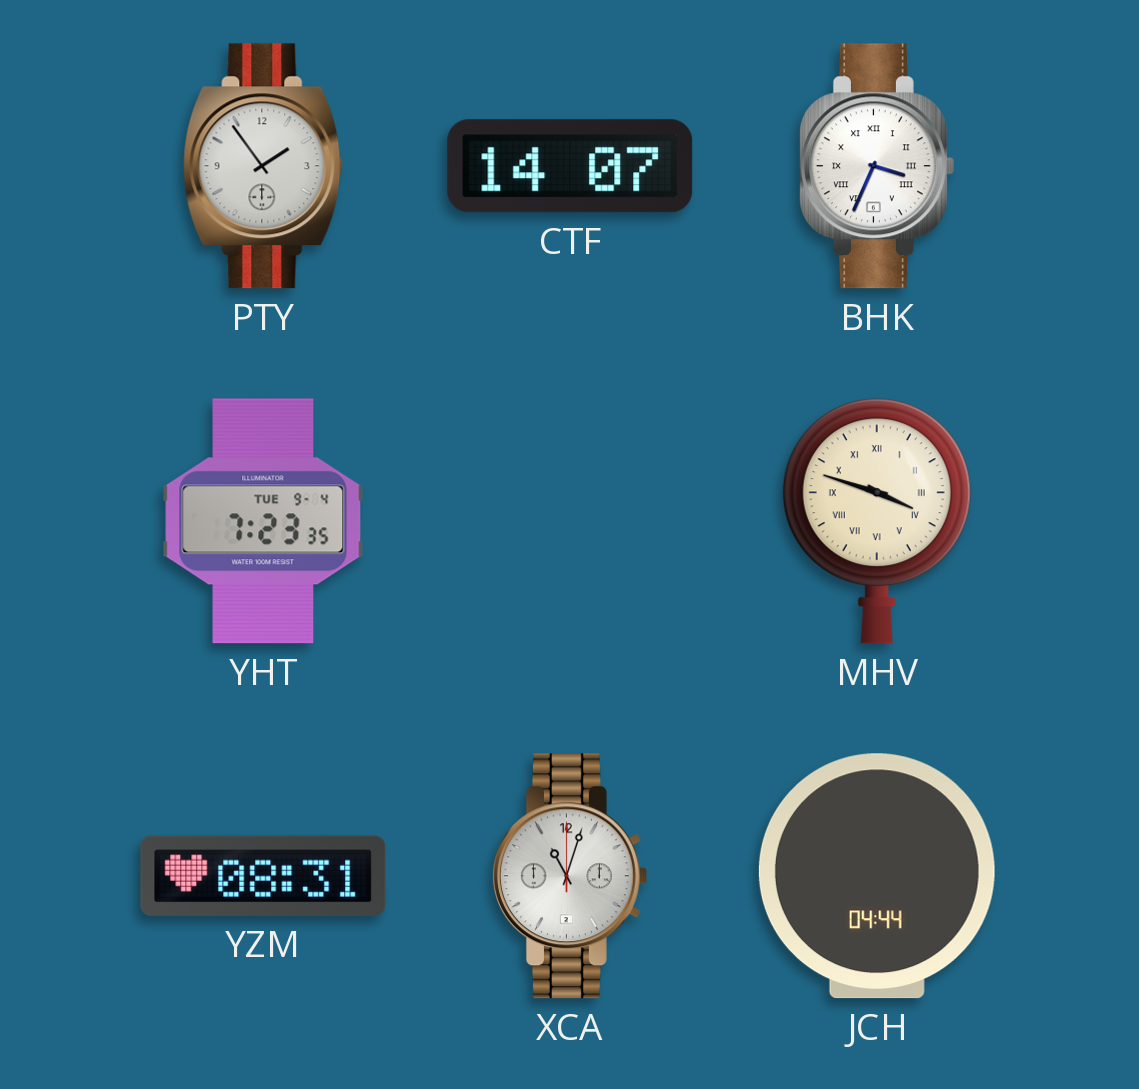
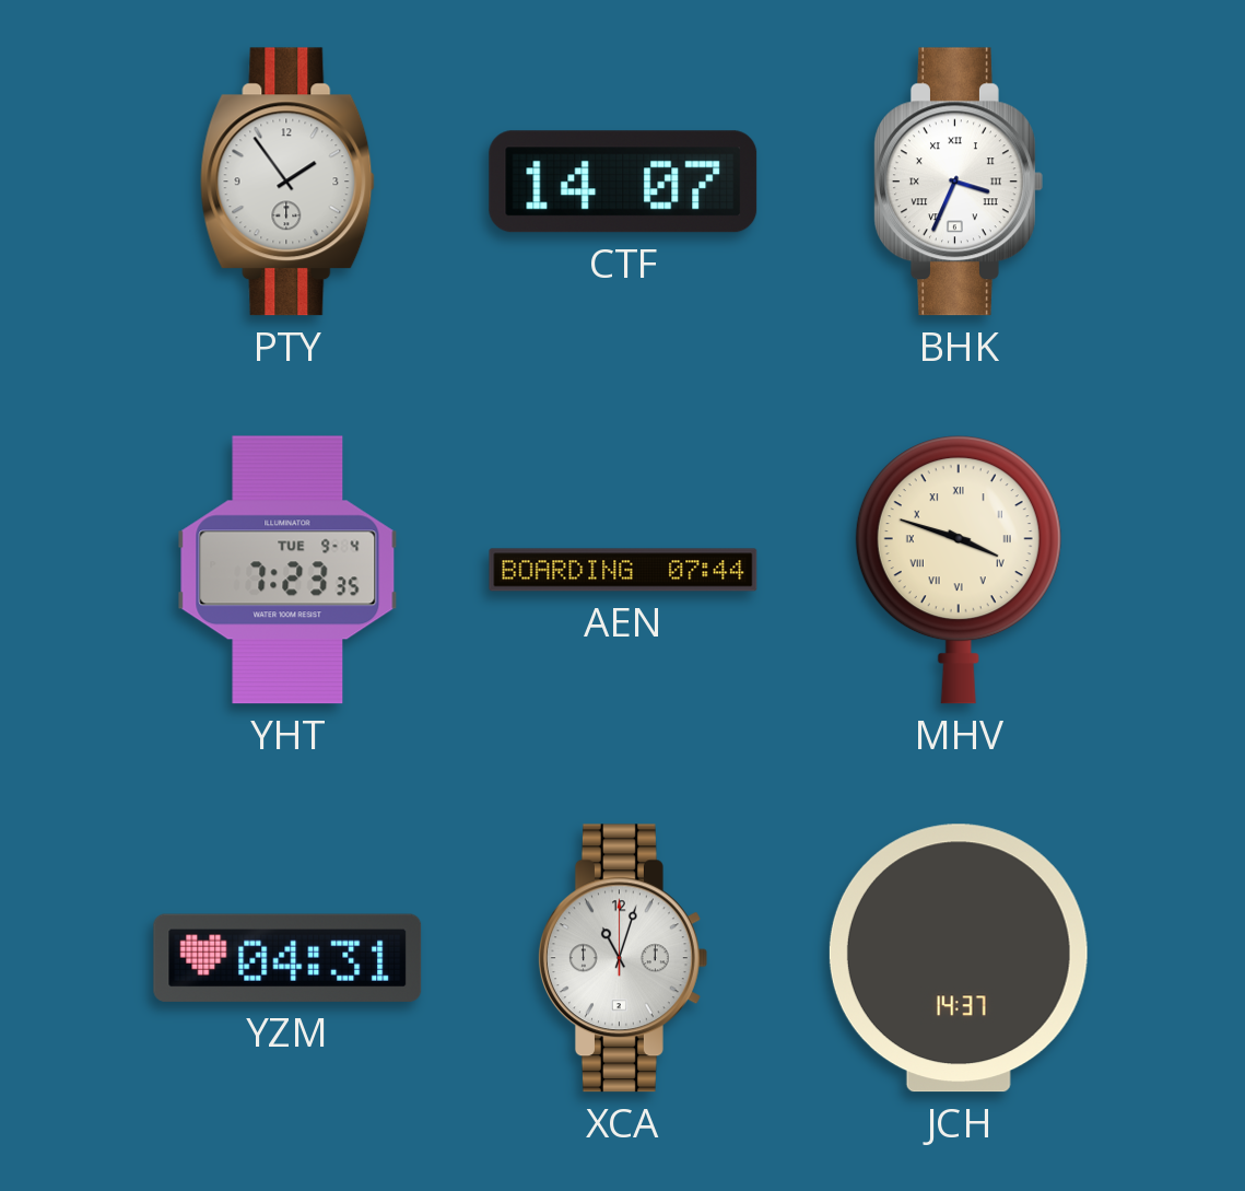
AEN: none -> 07:44
YZM: 08:31 -> 04:31
JCH: 04:44 -> 14:37
